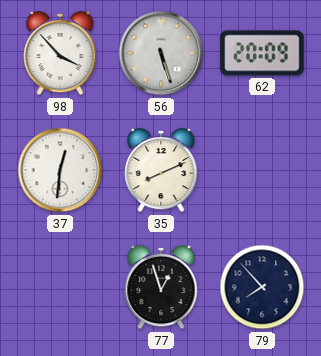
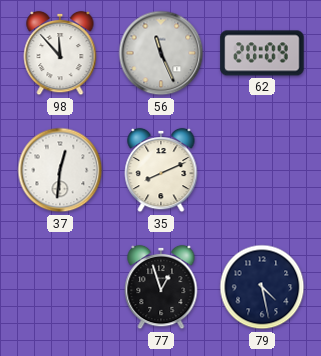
98: 3:53 -> 11:53
56: 5:27 -> 11:26
79: 7:53 -> 4:28
